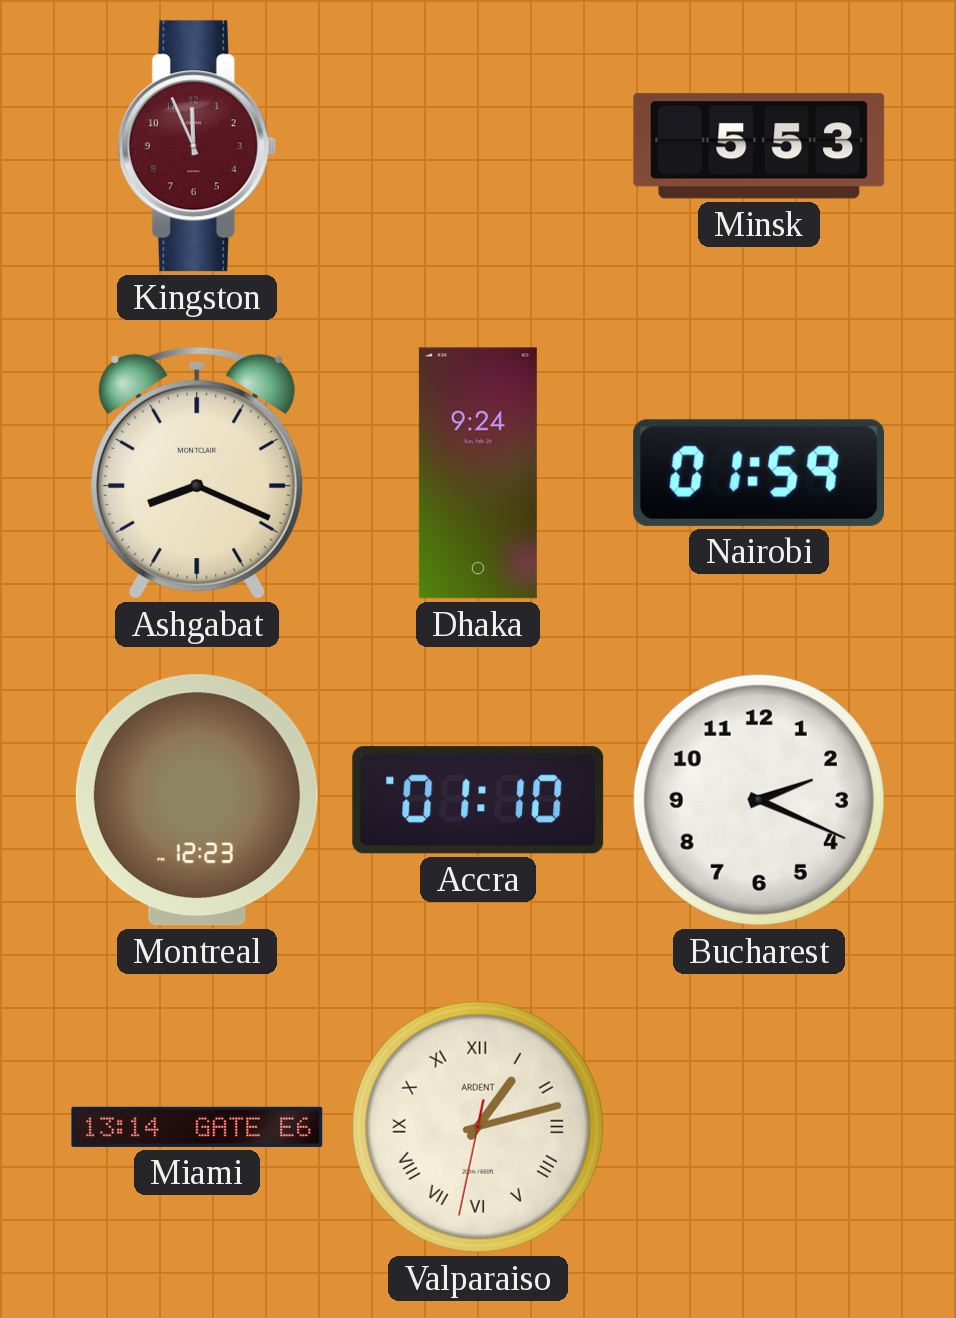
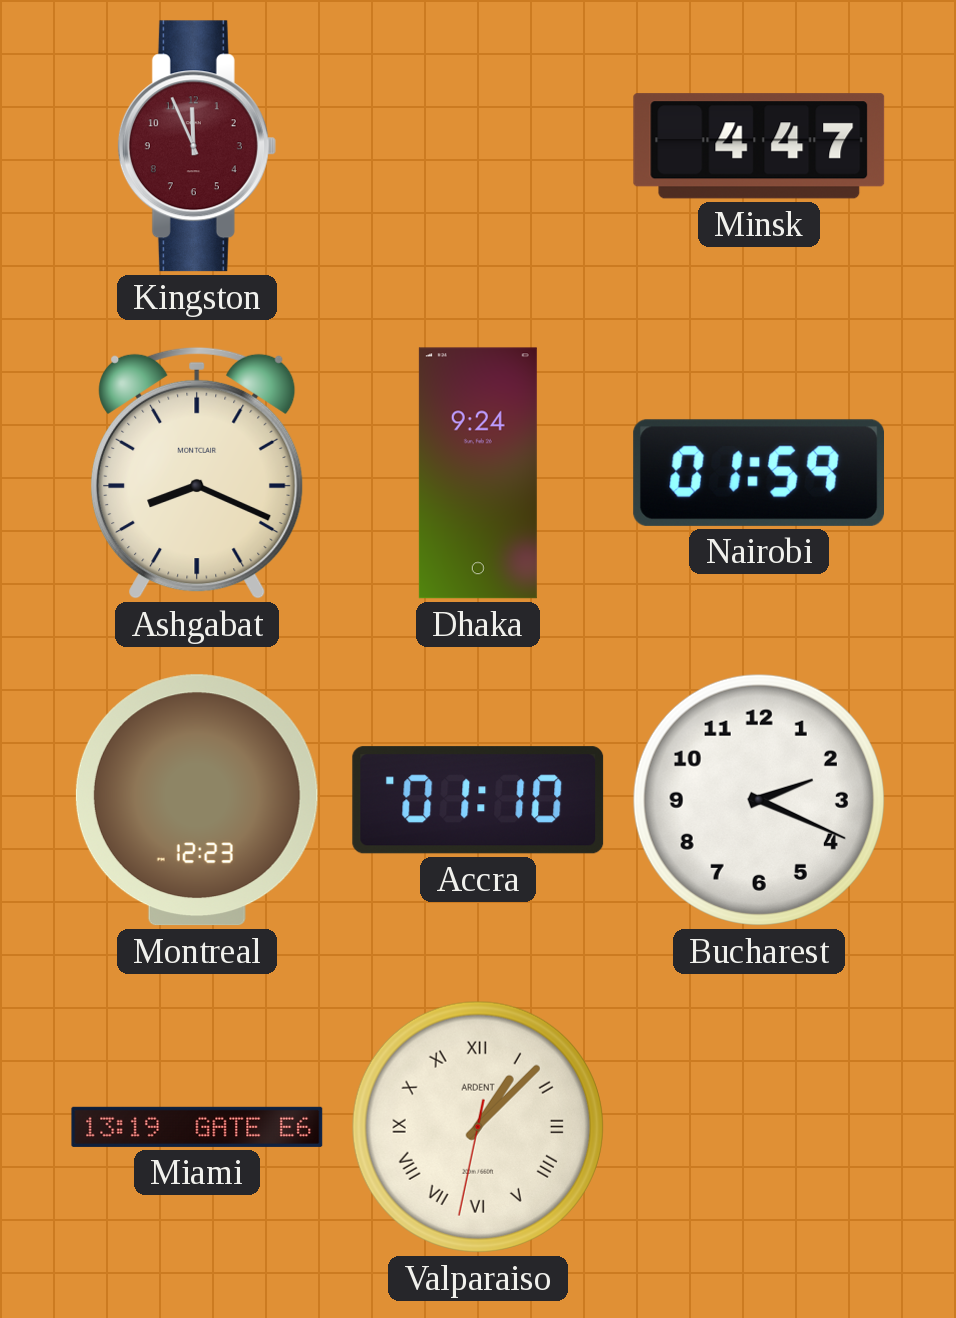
Minsk: 5:53 -> 4:47
Miami: 13:14 -> 13:19
Valparaiso: 1:12 -> 1:07
